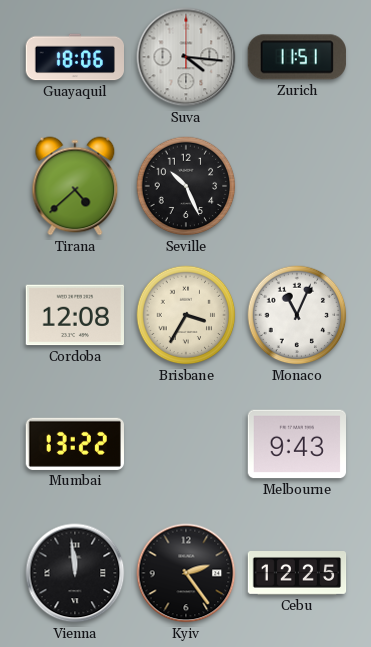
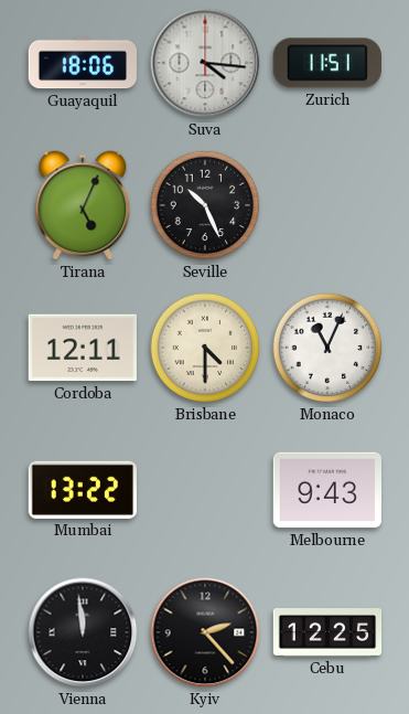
Tirana: 4:38 -> 5:04
Cordoba: 12:08 -> 12:11
Brisbane: 3:35 -> 4:30
Kyiv: 2:24 -> 2:23
